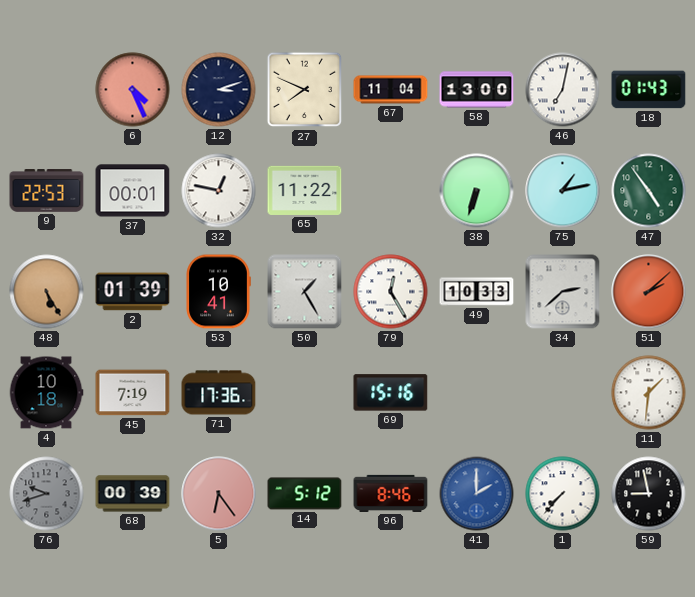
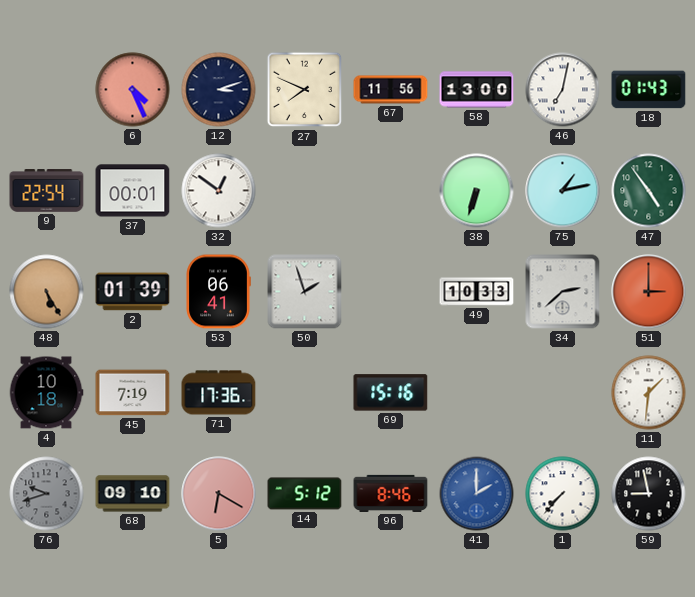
67: 11:04 -> 11:56
9: 22:53 -> 22:54
32: 12:47 -> 12:51
65: 11:22 -> none
53: 10:41 -> 06:41
50: 1:25 -> 1:57
79: 12:25 -> none
51: 2:08 -> 3:00
68: 00:39 -> 09:10
5: 6:24 -> 6:20
